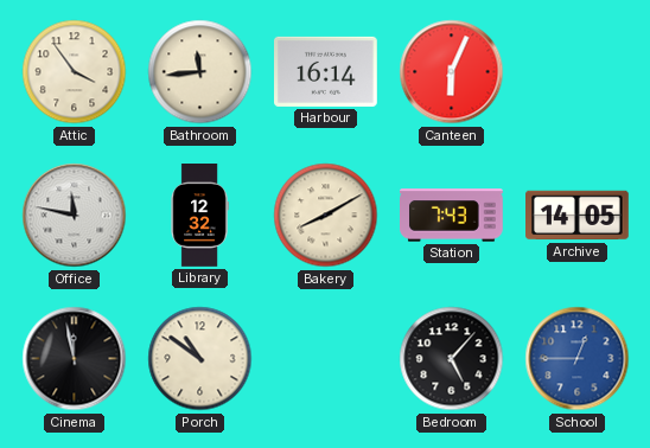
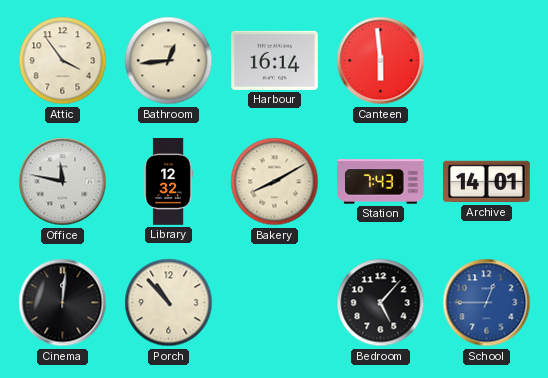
Bathroom: 11:44 -> 12:44
Canteen: 6:04 -> 5:59
Archive: 14:05 -> 14:01
Cinema: 11:58 -> 12:01
Porch: 10:51 -> 10:53
